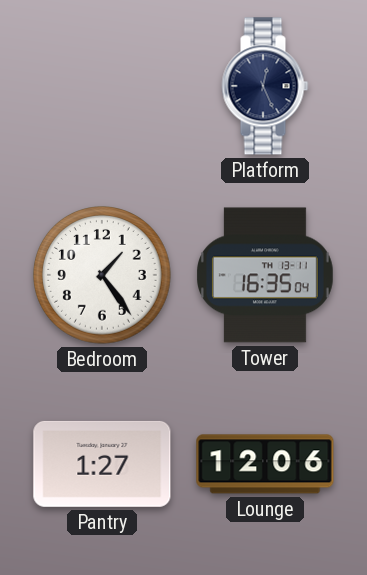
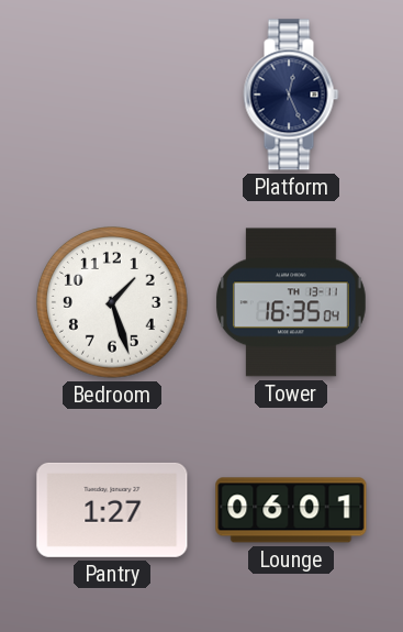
Bedroom: 1:24 -> 1:27
Lounge: 12:06 -> 06:01
